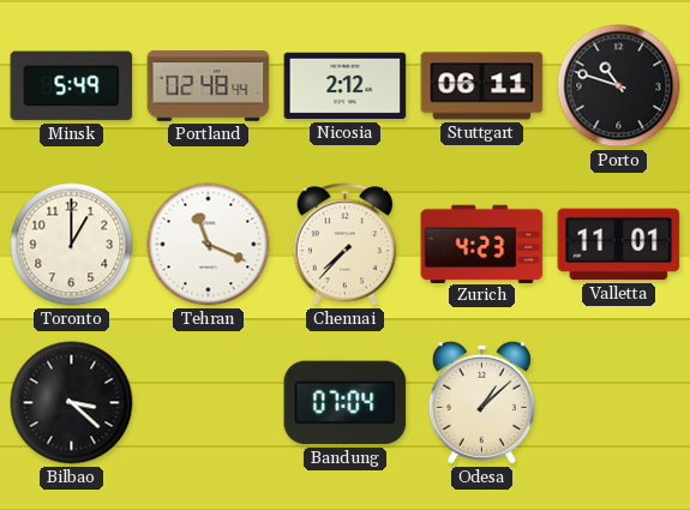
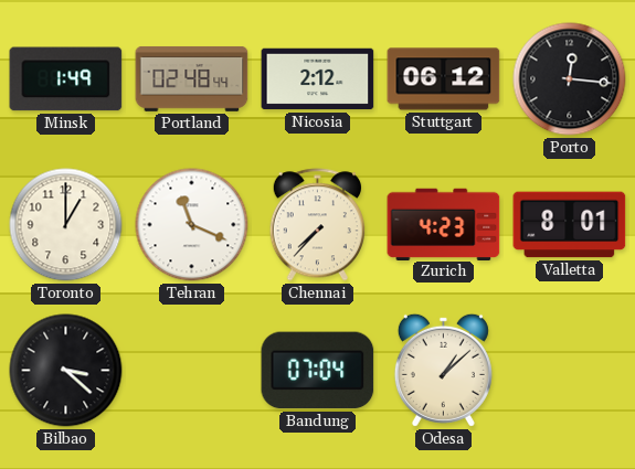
Minsk: 5:49 -> 1:49
Stuttgart: 06:11 -> 06:12
Porto: 10:48 -> 12:16
Valletta: 11:01 -> 8:01
